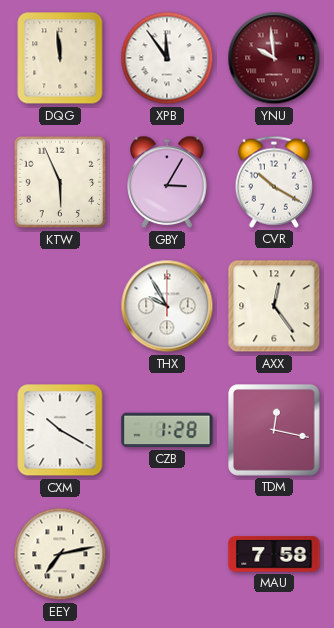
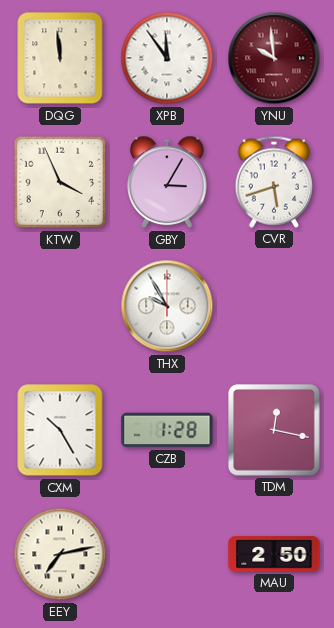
KTW: 5:56 -> 3:56
CVR: 10:20 -> 5:42
AXX: 12:24 -> none
CXM: 10:20 -> 10:25
MAU: 7:58 -> 2:50
